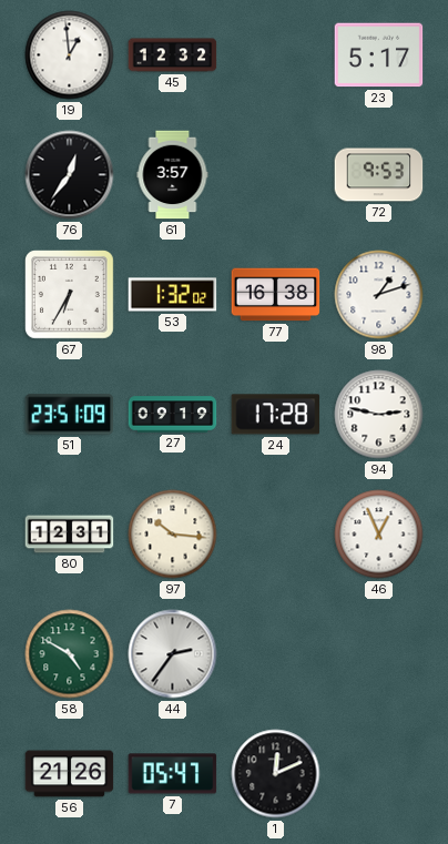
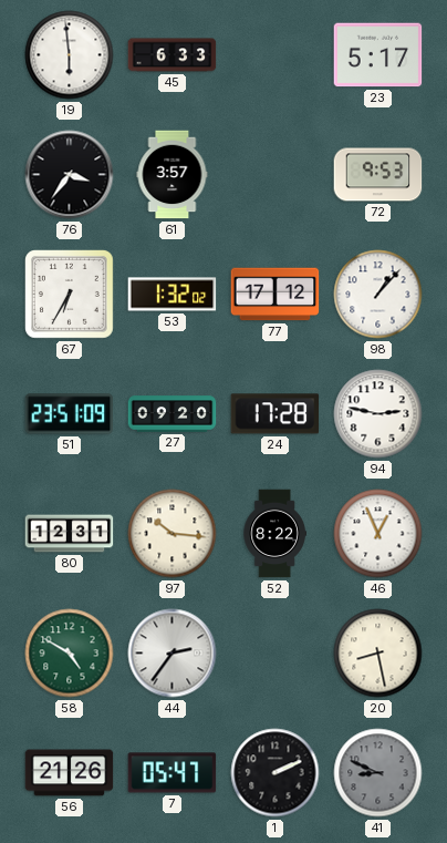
19: 12:59 -> 5:59
45: 12:32 -> 6:33
76: 12:36 -> 3:36
77: 16:38 -> 17:12
98: 1:12 -> 1:07
27: 09:19 -> 09:20
52: none -> 8:22
20: none -> 8:28
1: 12:11 -> 2:11
41: none -> 8:49
